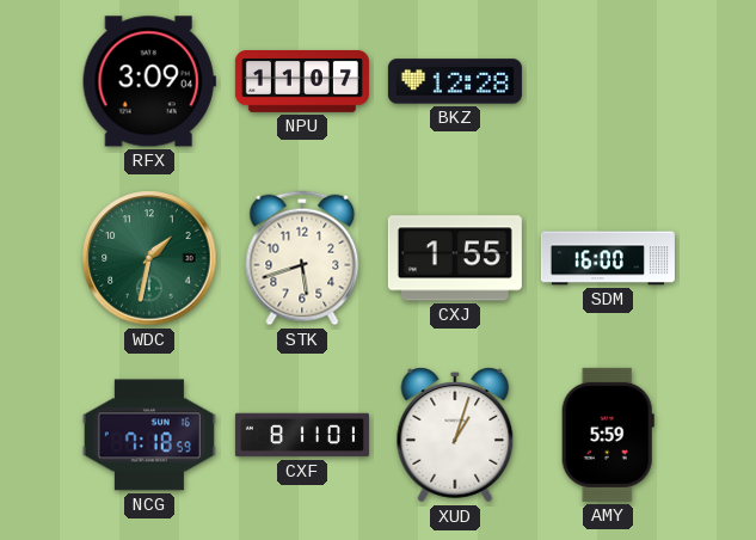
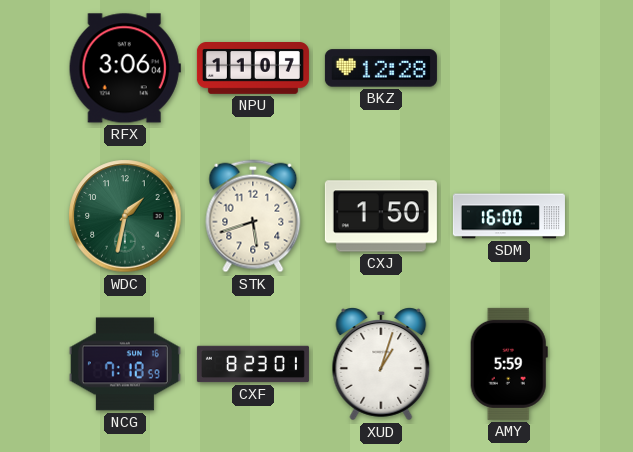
RFX: 3:09 -> 3:06
CXJ: 1:55 -> 1:50
CXF: 8:11 -> 8:23
